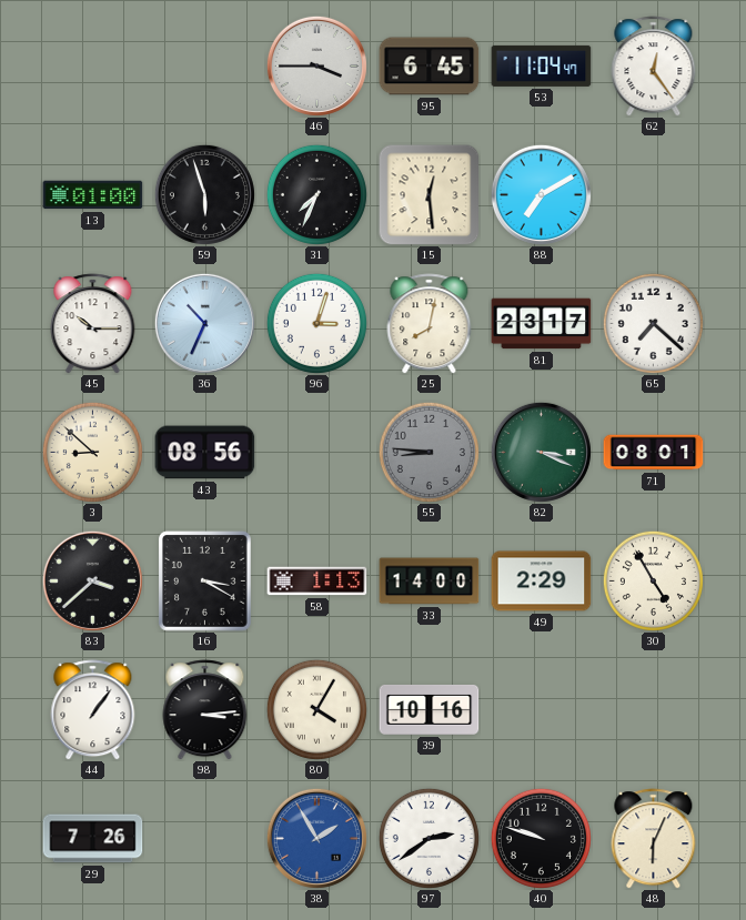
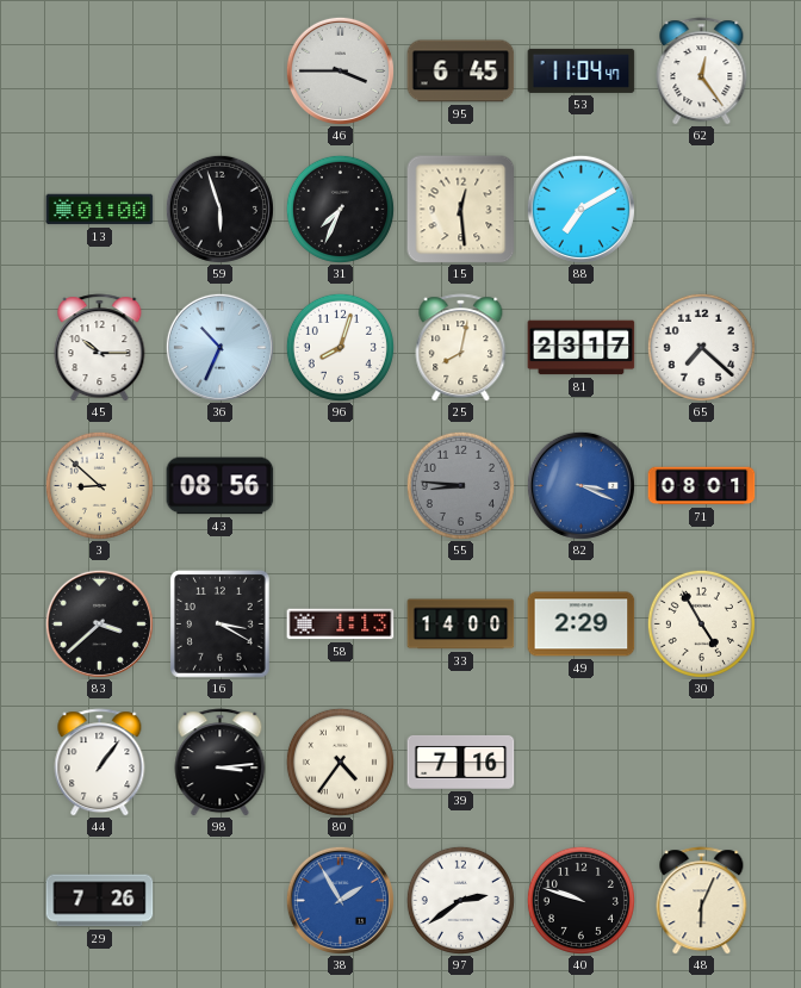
96: 3:03 -> 8:03
82 dial: green -> blue
80: 4:05 -> 4:36
39: 10:16 -> 7:16
